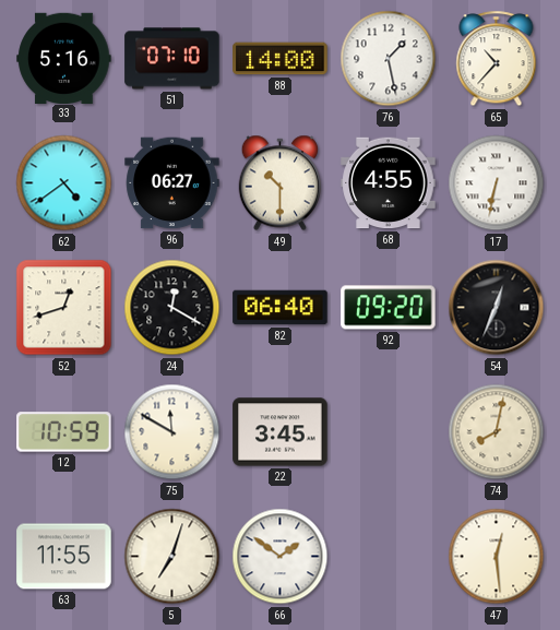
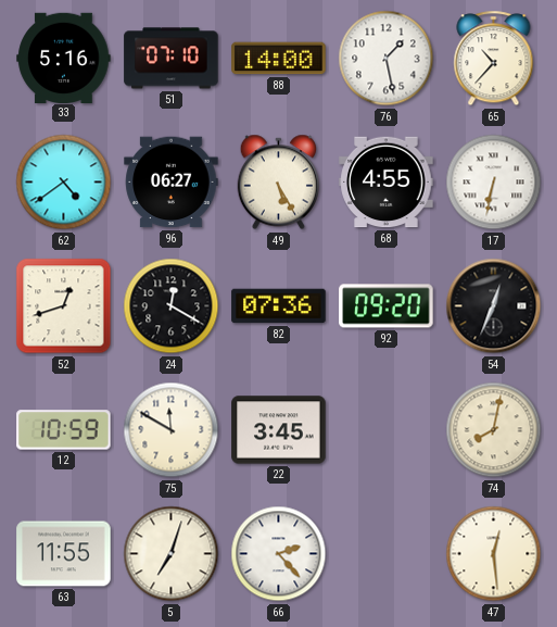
49: 10:30 -> 5:25
82: 06:40 -> 07:36
66: 1:51 -> 2:23
